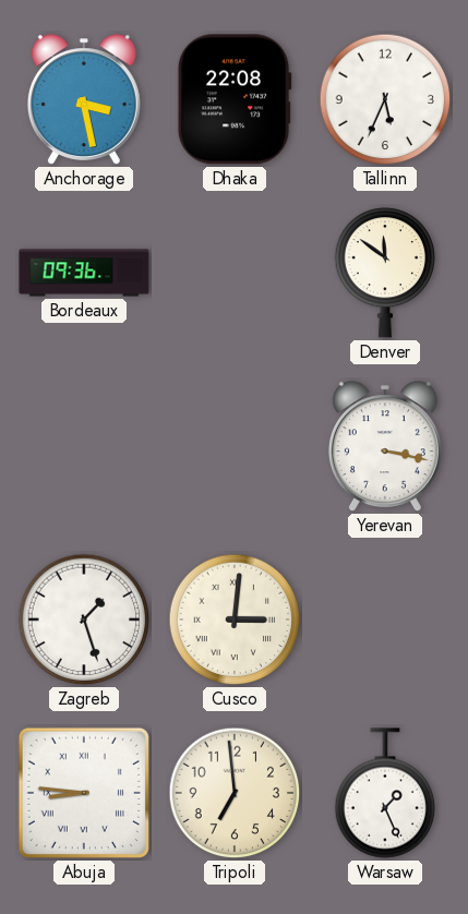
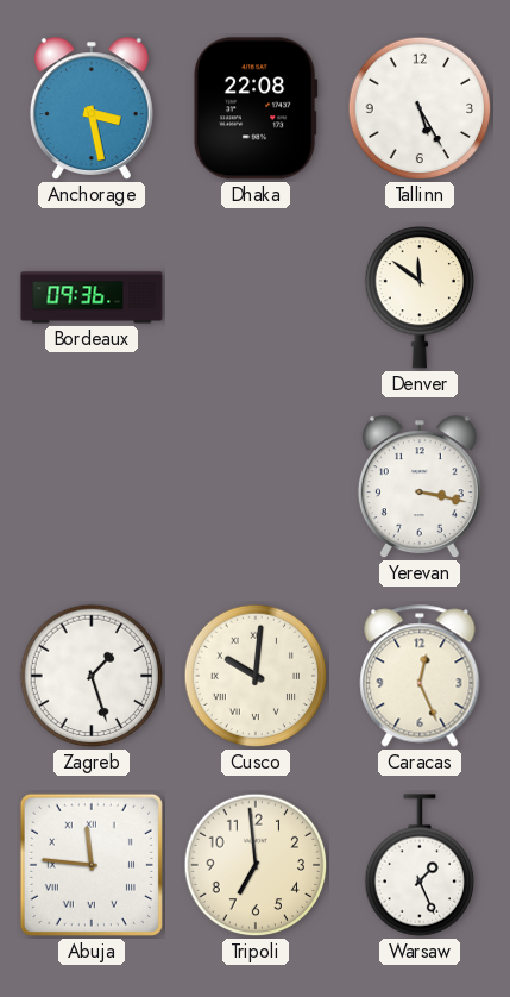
Tallinn: 5:34 -> 5:25
Cusco: 3:01 -> 10:01
Caracas: none -> 12:26
Abuja: 8:46 -> 11:46
